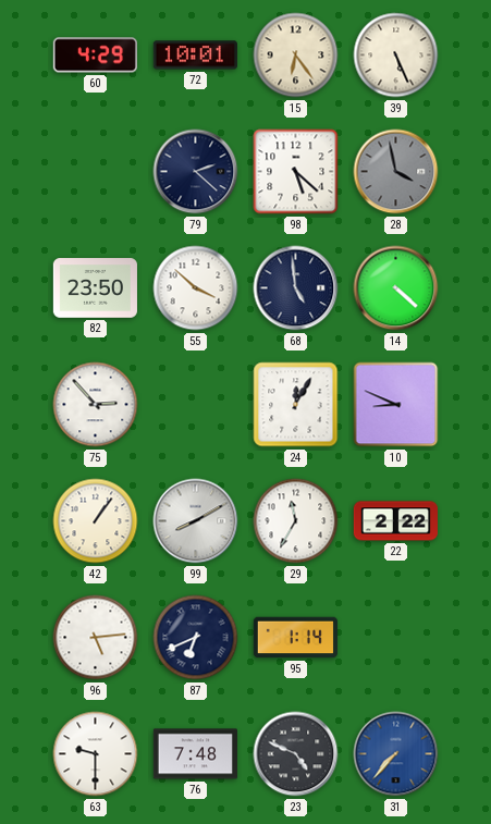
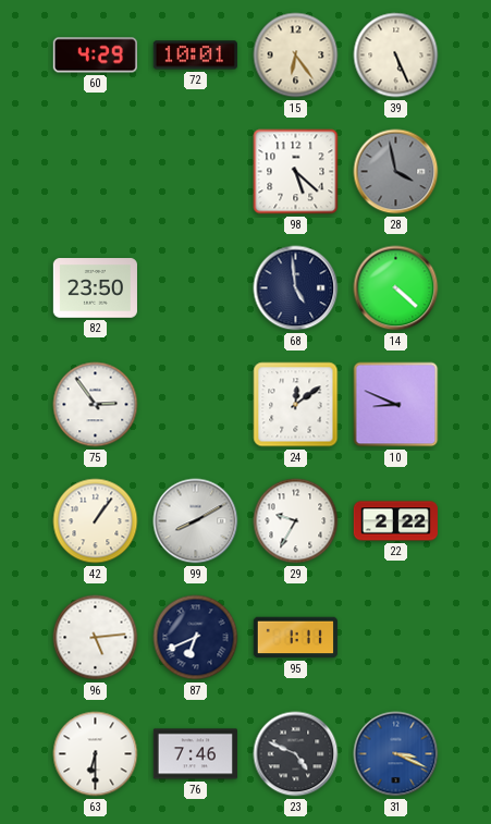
79: 2:22 -> none
55: 3:52 -> none
75: 2:53 -> 2:54
24: 12:05 -> 12:09
29: 11:35 -> 9:35
95: 1:14 -> 1:11
63: 9:30 -> 6:30
76: 7:48 -> 7:46
31: 7:37 -> 3:19
